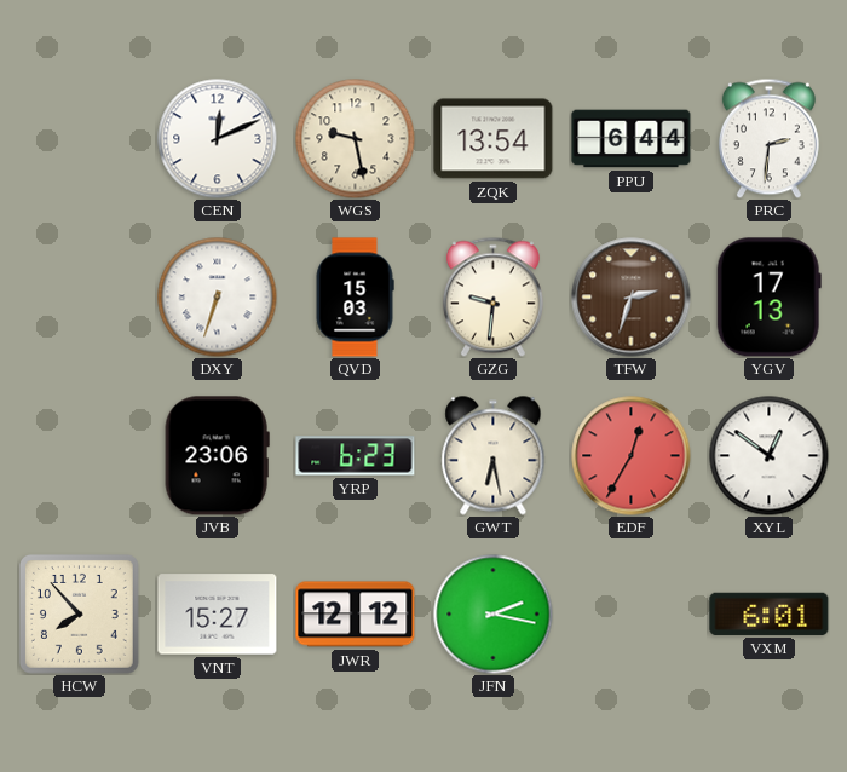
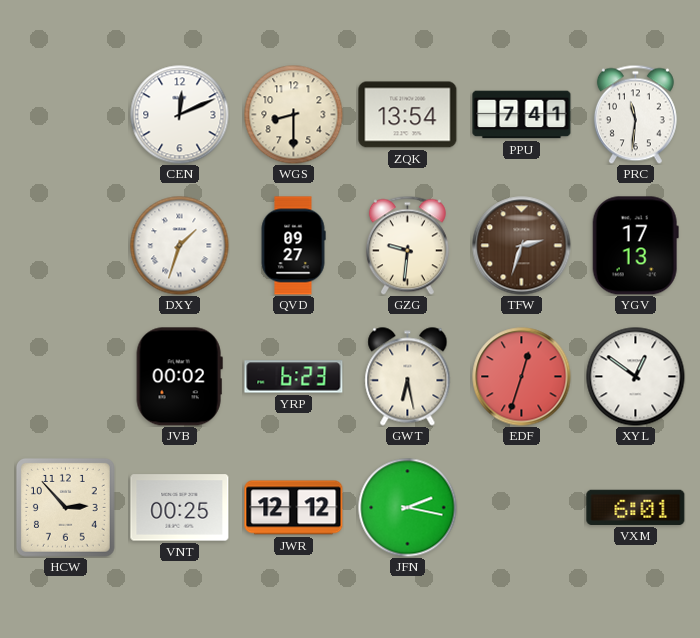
WGS: 9:28 -> 8:30
PPU: 6:44 -> 7:41
PRC: 2:31 -> 11:31
DXY: 6:33 -> 1:33
QVD: 15:03 -> 09:27
JVB: 23:06 -> 00:02
EDF: 12:35 -> 12:33
HCW: 7:53 -> 2:53
VNT: 15:27 -> 00:25
